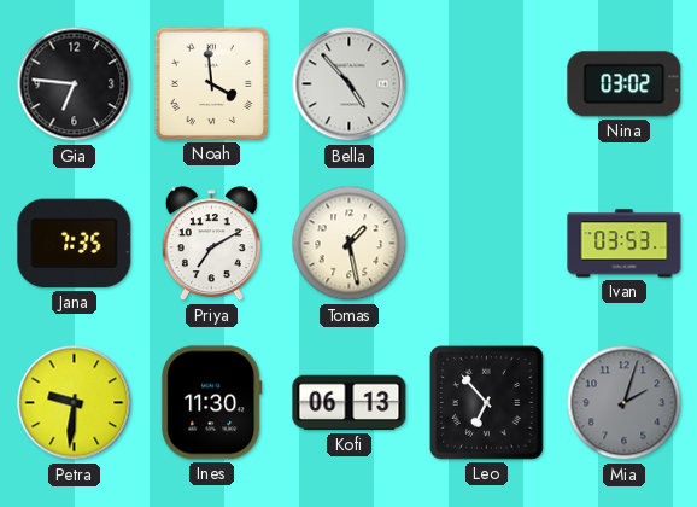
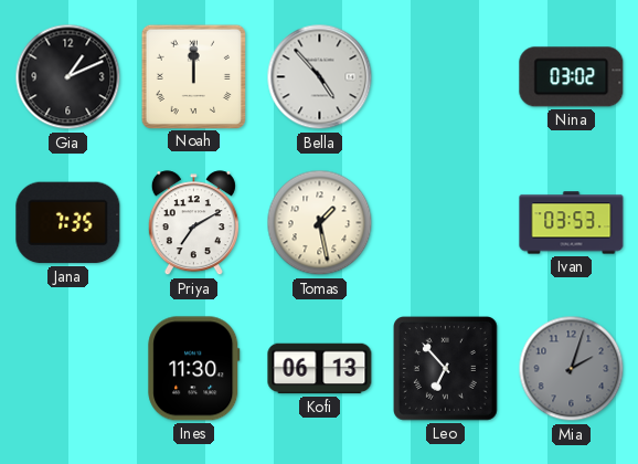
Gia: 6:46 -> 1:11
Noah: 3:59 -> 12:00
Petra: 9:31 -> none
